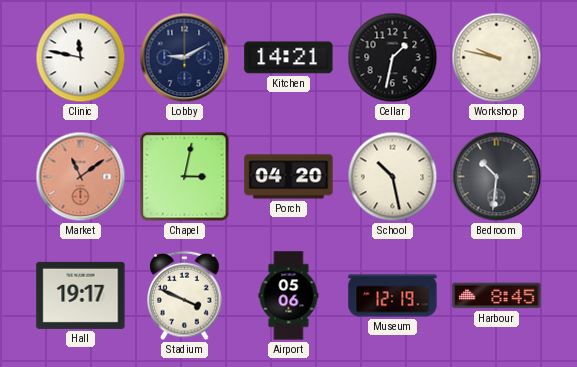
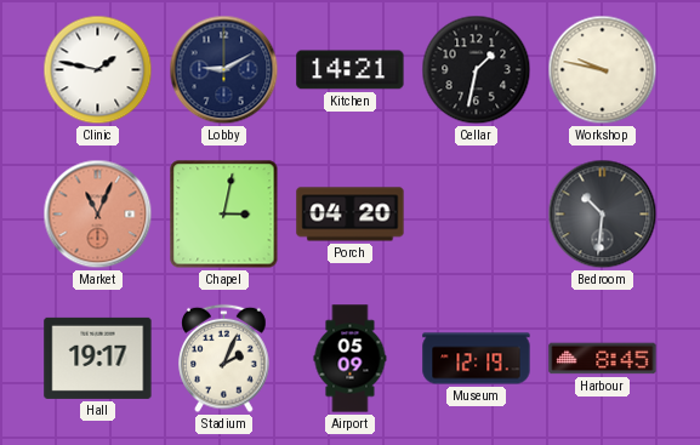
Clinic: 11:47 -> 1:47
Market: 11:09 -> 11:04
School: 10:28 -> none
Stadium: 3:49 -> 2:04
Airport: 05:06 -> 05:09
